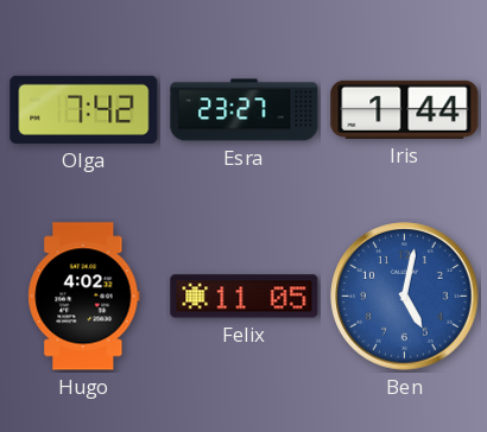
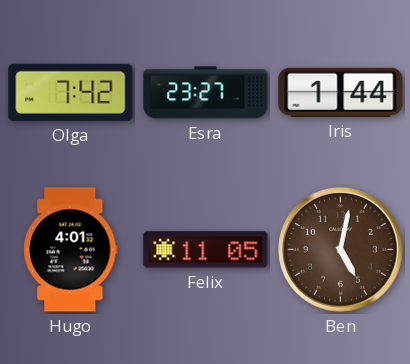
Hugo: 4:02 -> 4:01
Ben dial: blue -> brown
